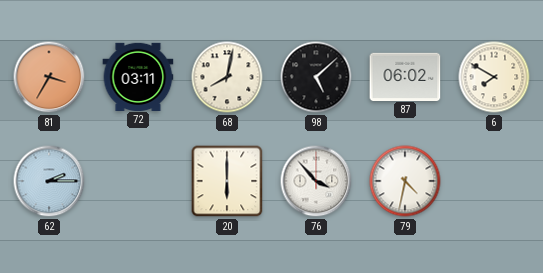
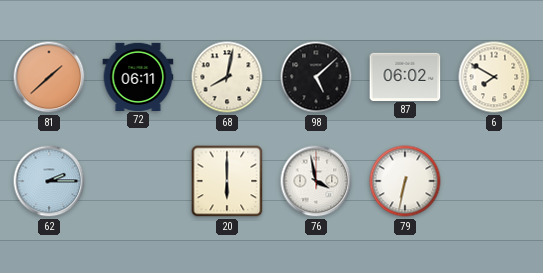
81: 3:35 -> 1:38
72: 03:11 -> 06:11
76: 3:53 -> 3:58
79: 4:32 -> 6:32
